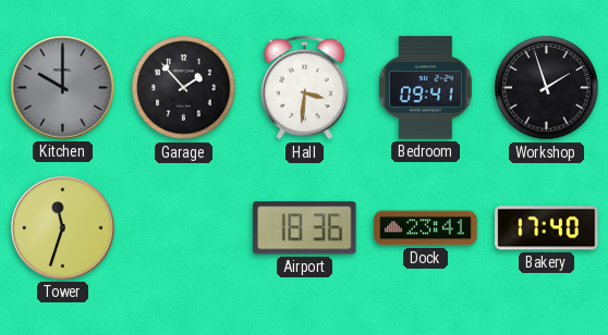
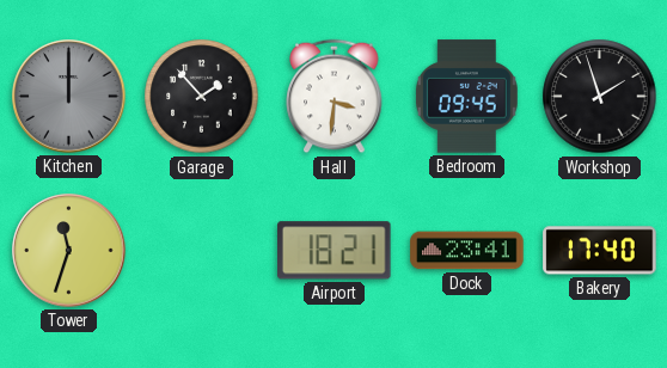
Kitchen: 10:00 -> 12:00
Bedroom: 09:41 -> 09:45
Airport: 18:36 -> 18:21
